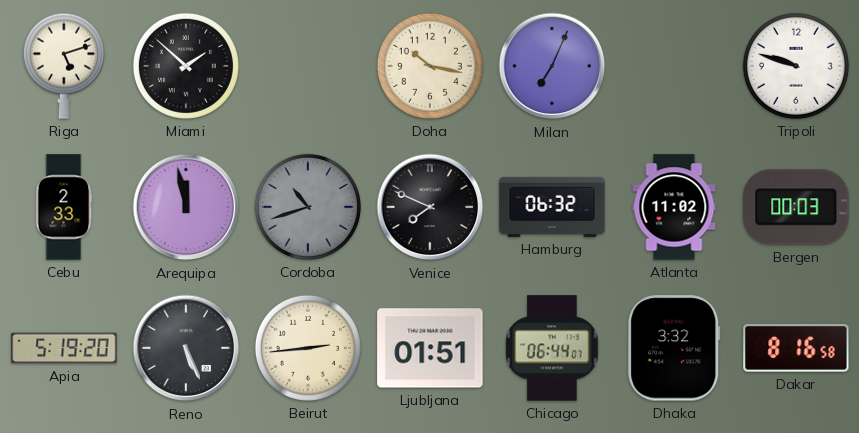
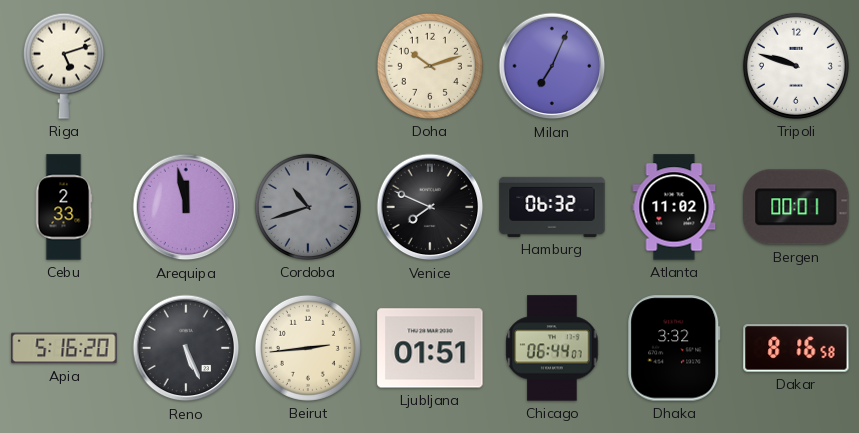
Miami: 1:52 -> none
Doha: 10:17 -> 10:12
Bergen: 00:03 -> 00:01
Apia: 5:19 -> 5:16
